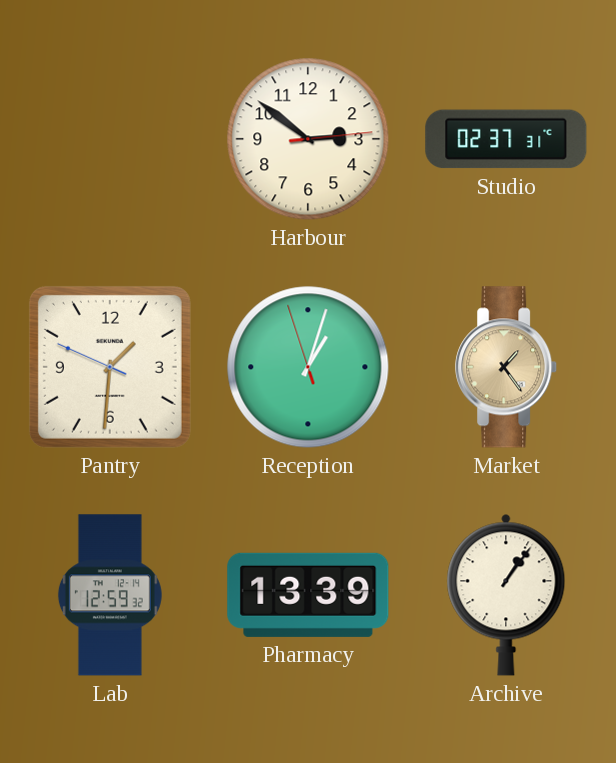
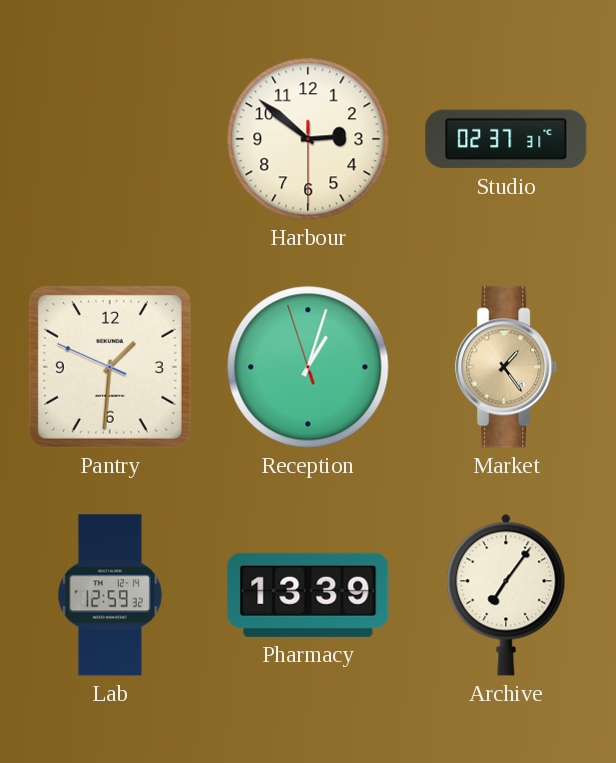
Harbour: 2:51:14 -> 2:51:30
Archive: 1:06 -> 7:06
